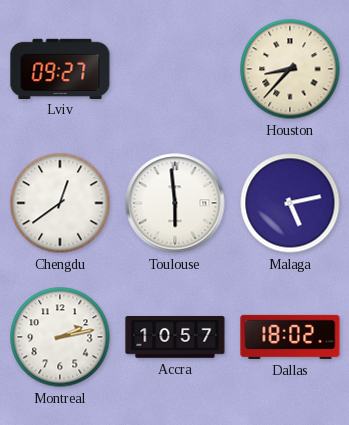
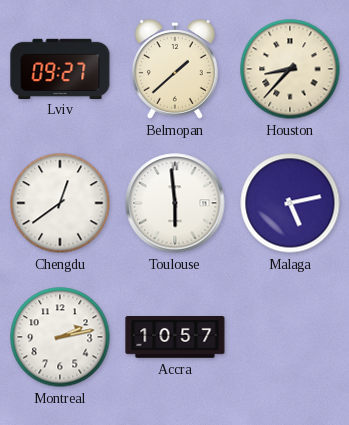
Belmopan: none -> 1:38
Dallas: 18:02 -> none
